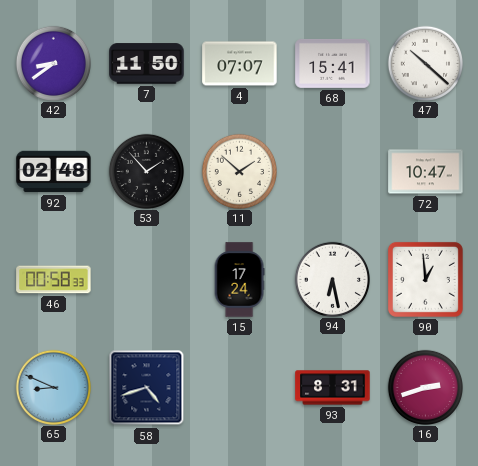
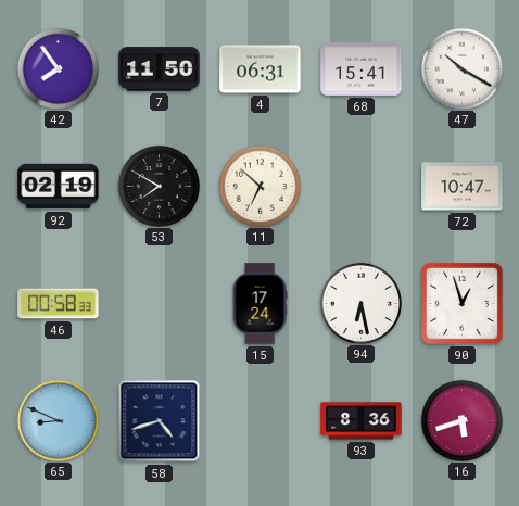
42: 8:39 -> 7:54
4: 07:07 -> 06:31
47: 10:22 -> 10:20
92: 02:48 -> 02:19
53: 1:53 -> 7:50
11: 1:52 -> 6:52
90: 12:59 -> 12:57
93: 8:31 -> 8:36
16: 2:42 -> 5:42
